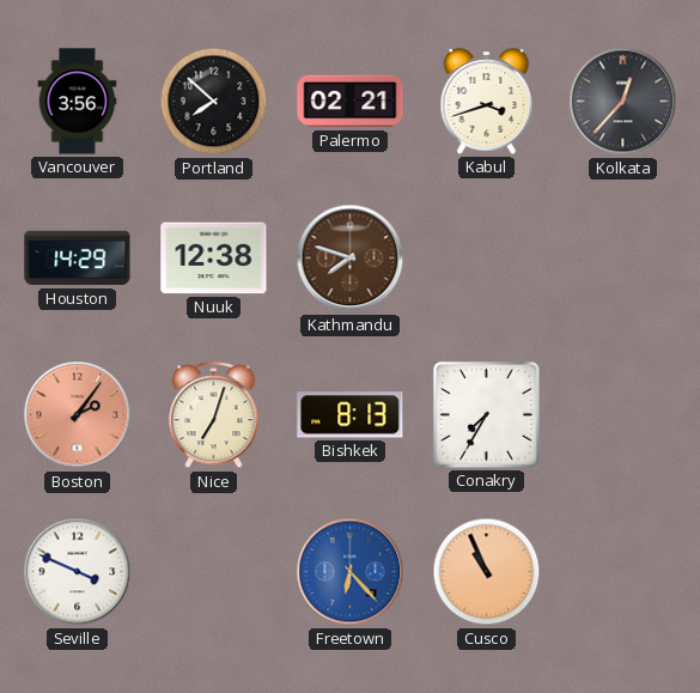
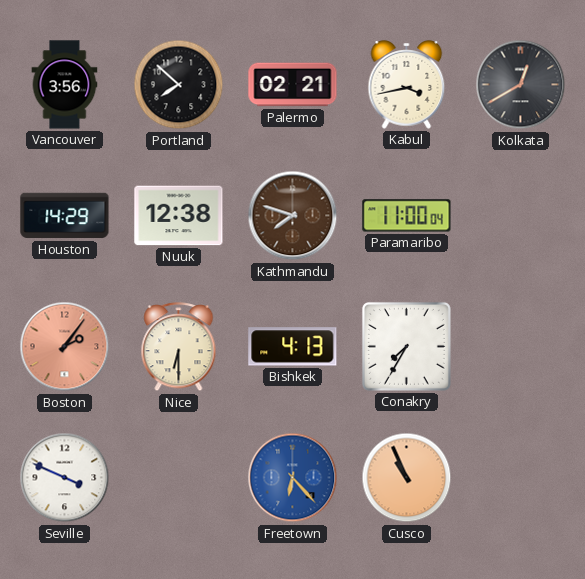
Kabul: 3:42 -> 3:43
Kolkata: 12:37 -> 12:40
Paramaribo: none -> 11:00
Nice: 7:03 -> 6:30
Bishkek: 8:13 -> 4:13
